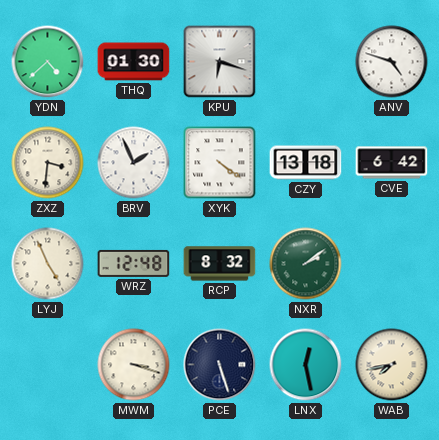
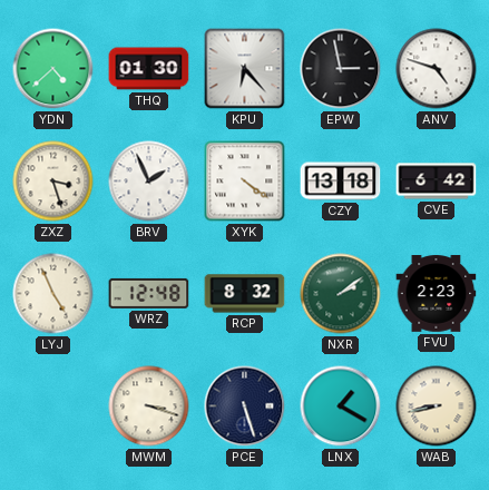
KPU: 6:18 -> 6:23
EPW: none -> 2:58
ZXZ: 3:31 -> 3:27
FVU: none -> 2:23
LNX: 12:28 -> 1:20
WAB: 7:43 -> 8:43
